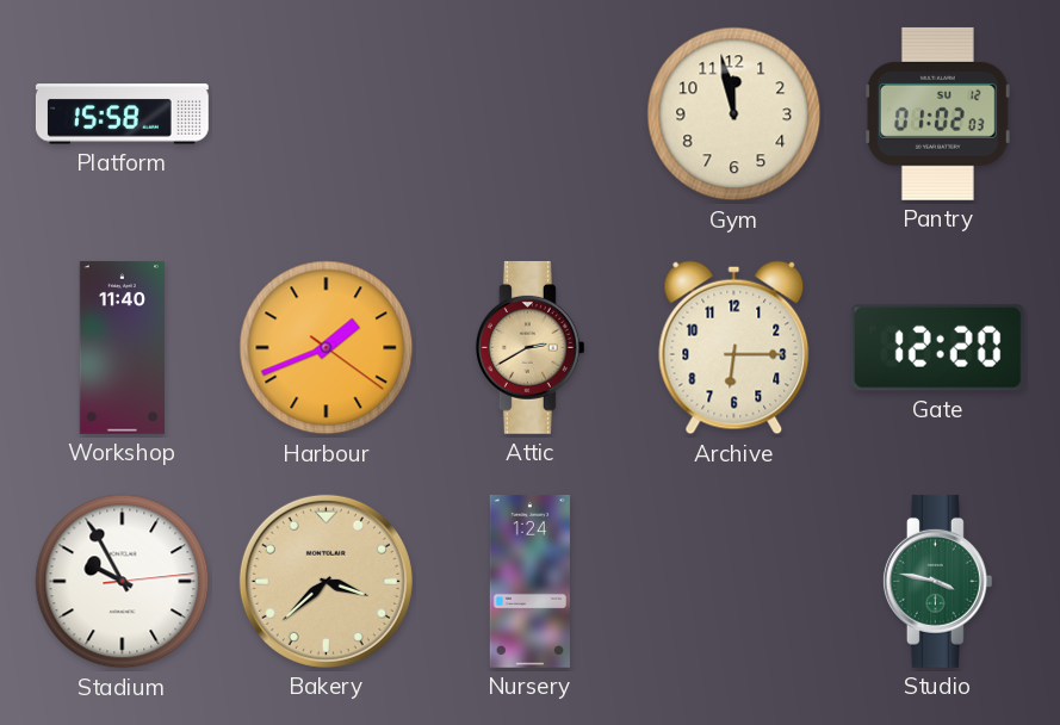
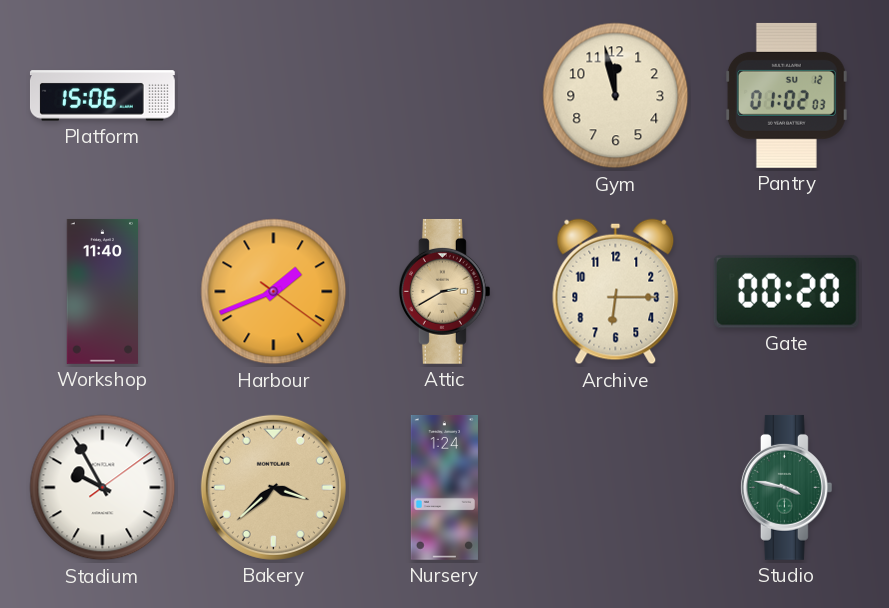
Platform: 15:58 -> 15:06
Gate: 12:20 -> 00:20
Stadium: 9:55:14 -> 9:55:09
